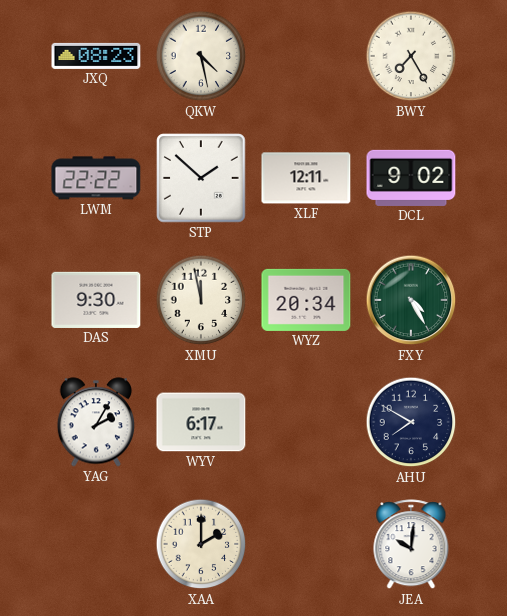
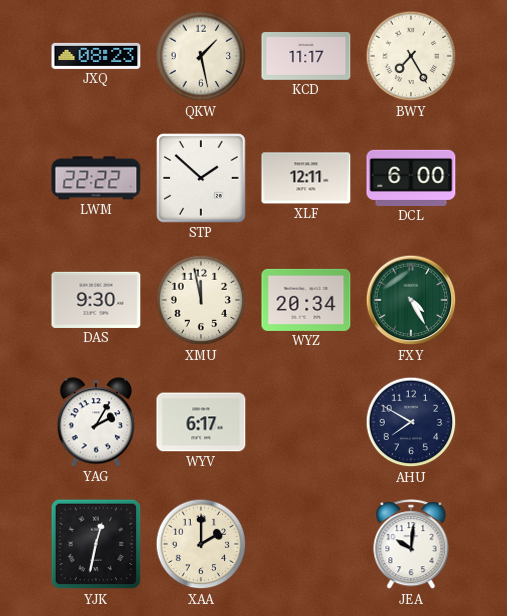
QKW: 4:28 -> 1:28
KCD: none -> 11:17
DCL: 9:02 -> 6:00
YJK: none -> 12:32
